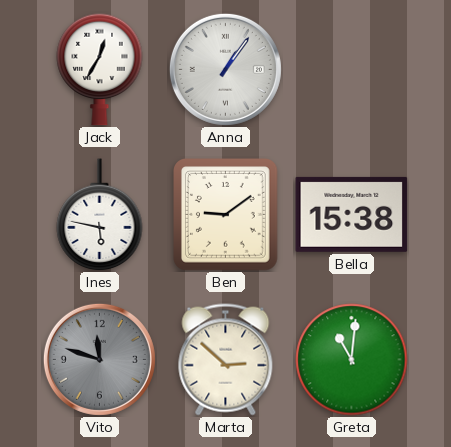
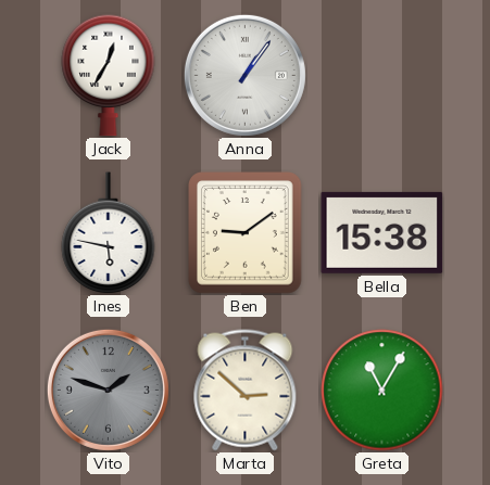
Vito: 11:48 -> 1:48
Greta: 11:01 -> 11:05
